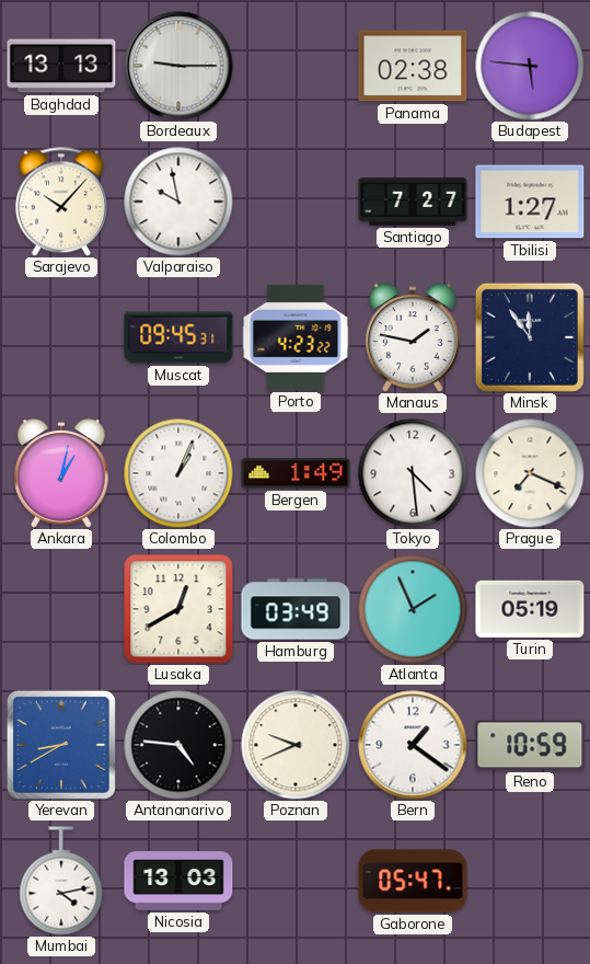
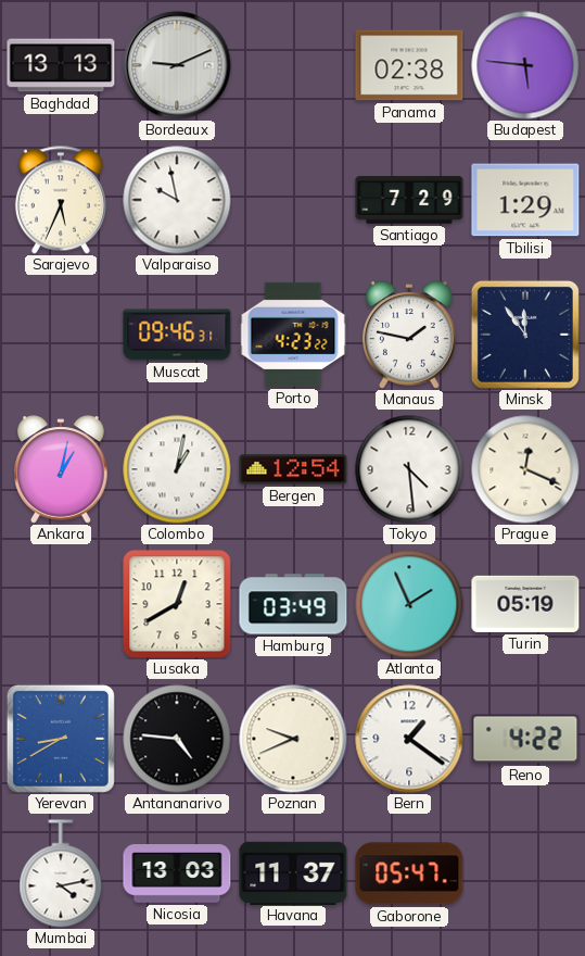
Bordeaux: 9:15 -> 9:11
Sarajevo: 10:07 -> 5:34
Santiago: 7:27 -> 7:29
Tbilisi: 1:27 -> 1:29
Muscat: 09:45 -> 09:46
Colombo: 1:04 -> 1:02
Bergen: 1:49 -> 12:54
Prague: 7:19 -> 12:19
Reno: 10:59 -> 4:22
Havana: none -> 11:37
